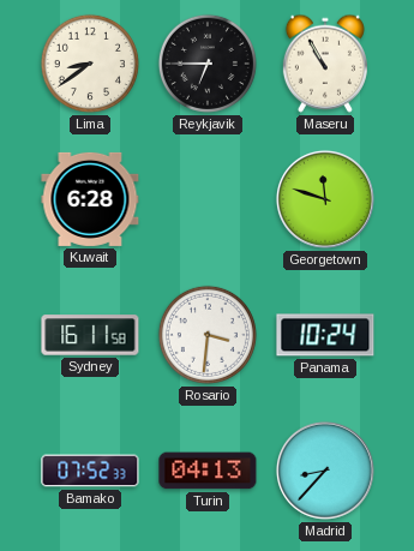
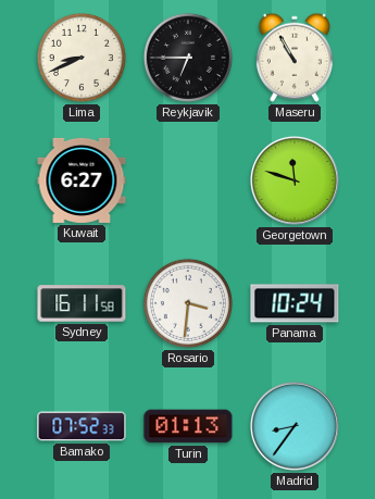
Lima: 8:39 -> 8:41
Kuwait: 6:28 -> 6:27
Turin: 04:13 -> 01:13
Madrid: 8:37 -> 8:36
